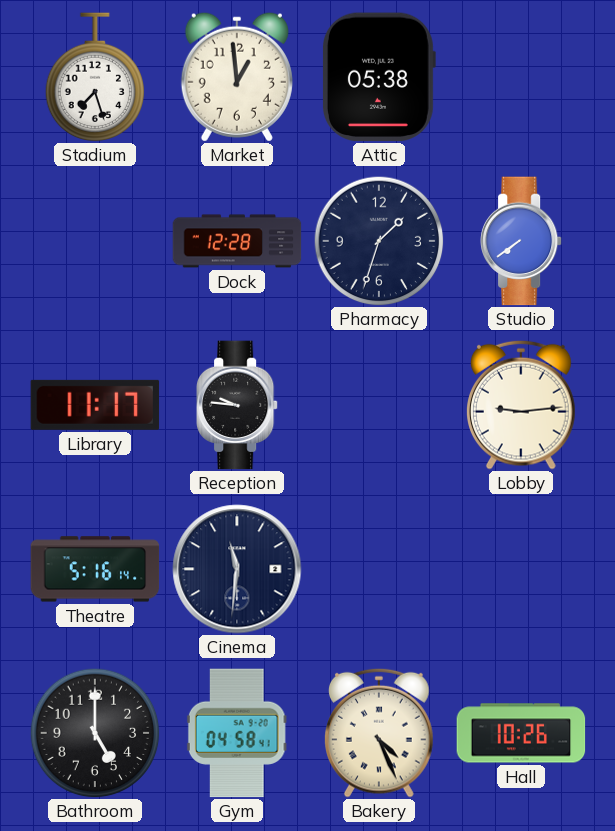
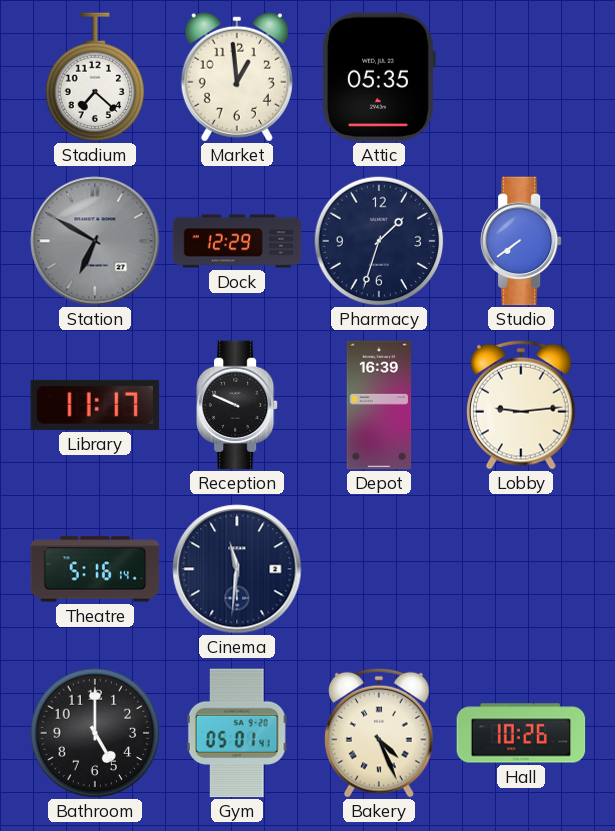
Stadium: 7:27 -> 7:22
Attic: 05:38 -> 05:35
Station: none -> 6:50
Dock: 12:28 -> 12:29
Reception: 9:46 -> 9:49
Depot: none -> 16:39
Gym: 04:58 -> 05:01
